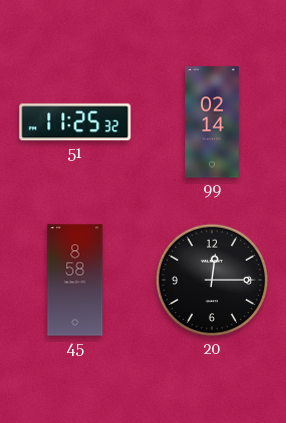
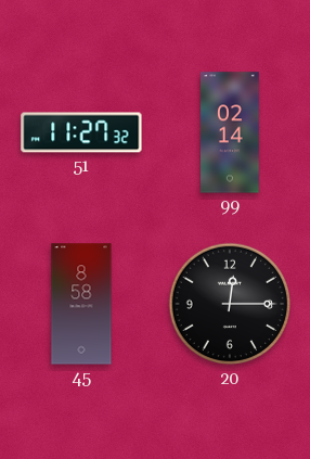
51: 11:25 -> 11:27
